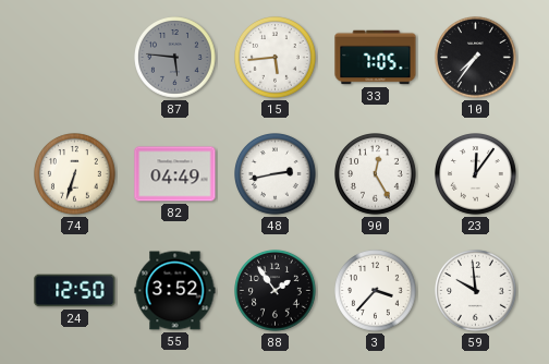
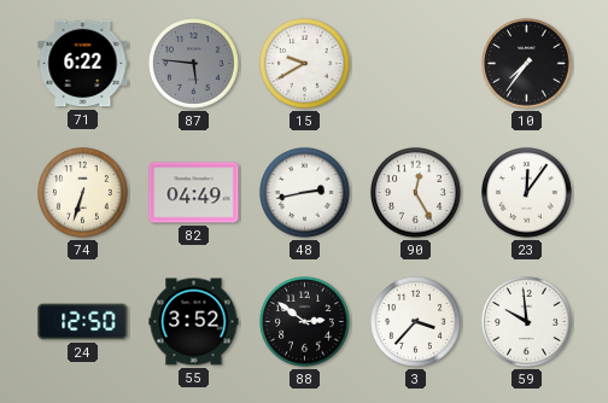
71: none -> 6:22
15: 5:44 -> 9:40
33: 7:05 -> none
88: 1:54 -> 2:51
